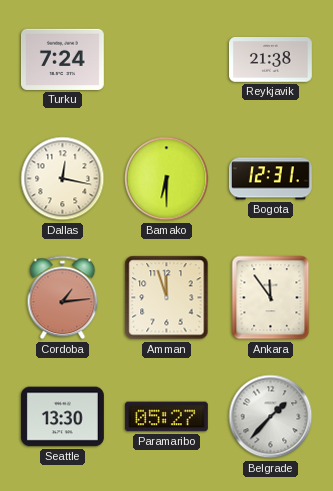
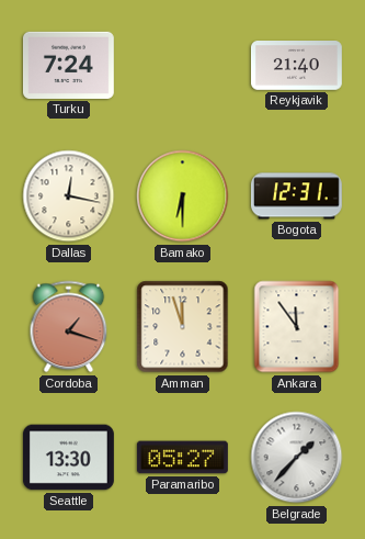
Reykjavik: 21:38 -> 21:40
Cordoba: 1:14 -> 1:18
